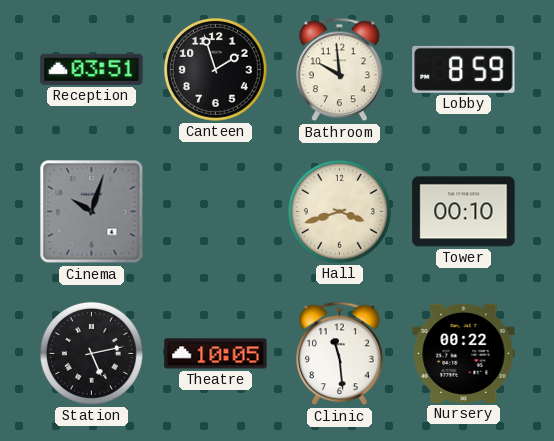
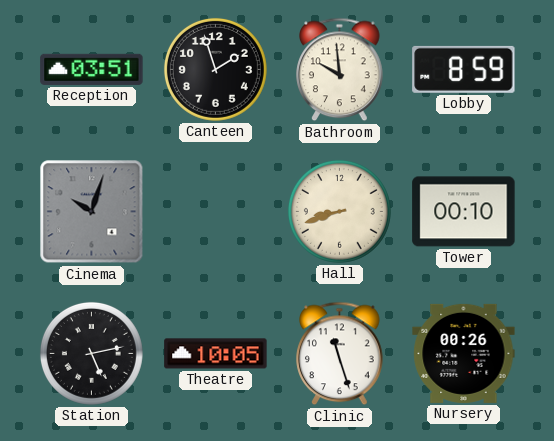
Hall: 3:42 -> 8:42
Clinic: 11:29 -> 11:27
Nursery: 00:22 -> 00:26
